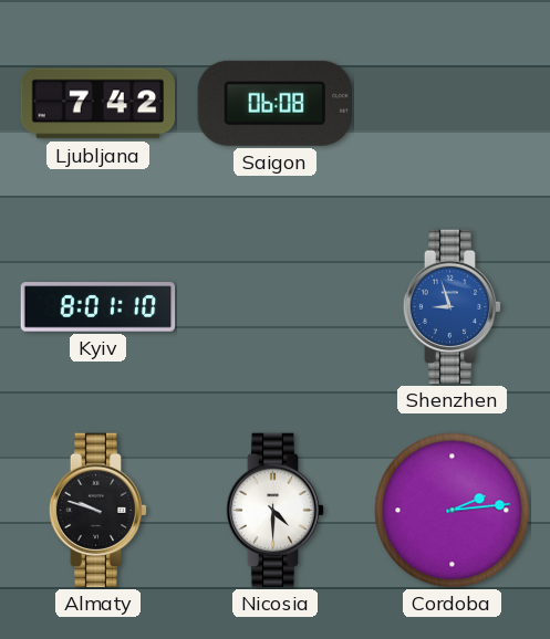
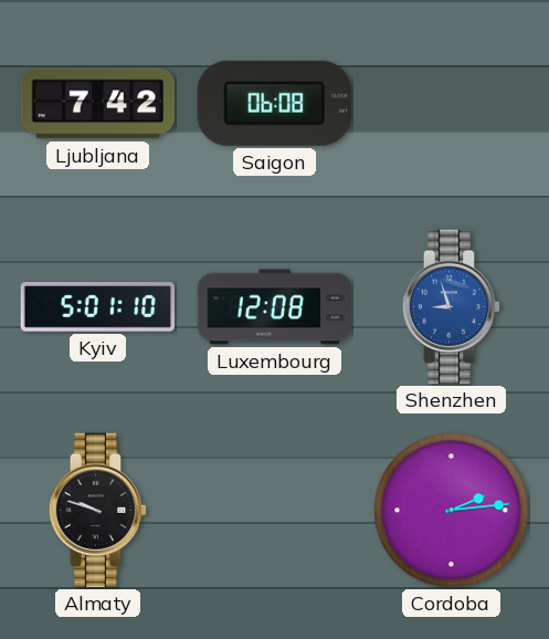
Kyiv: 8:01 -> 5:01
Luxembourg: none -> 12:08
Nicosia: 4:30 -> none
